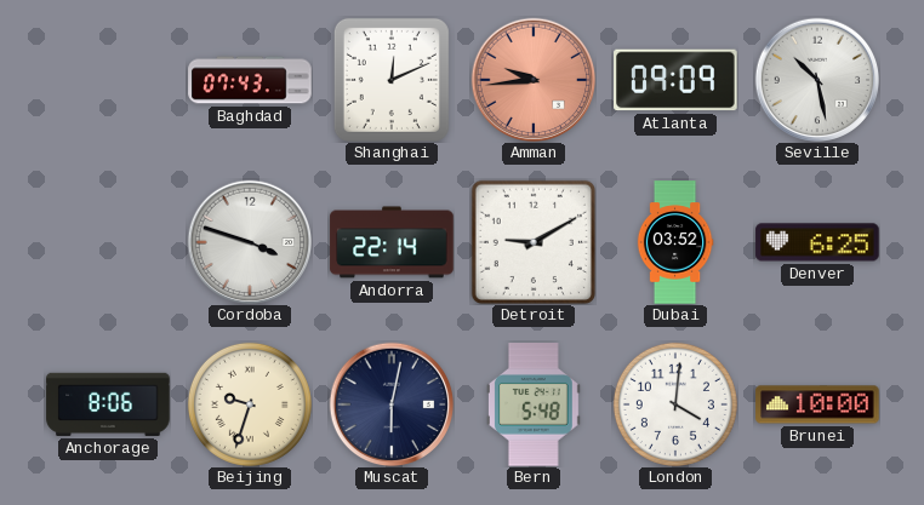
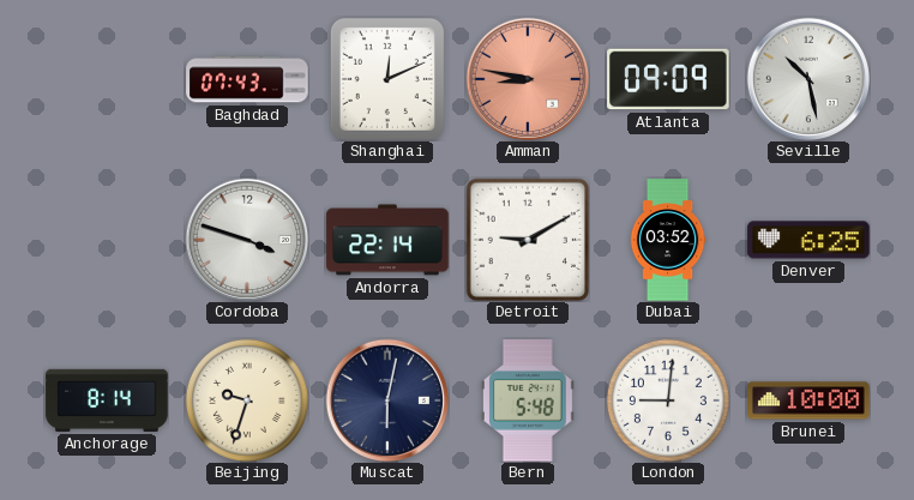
Amman: 9:44 -> 8:47
Anchorage: 8:06 -> 8:14
London: 4:01 -> 9:01
